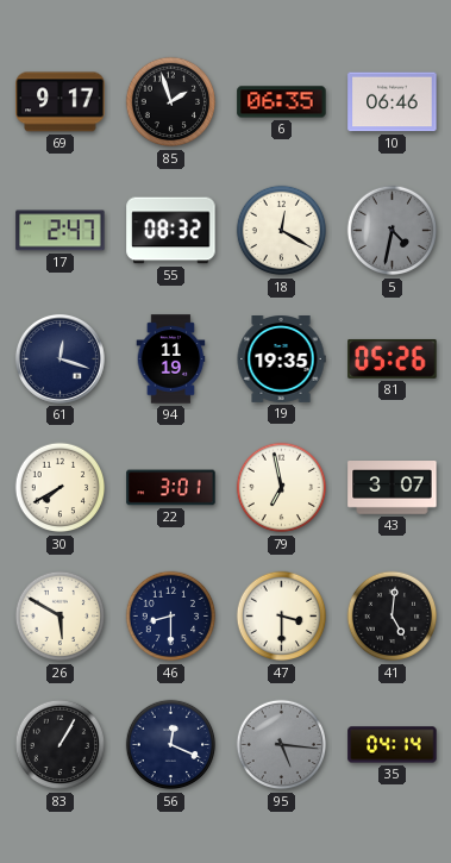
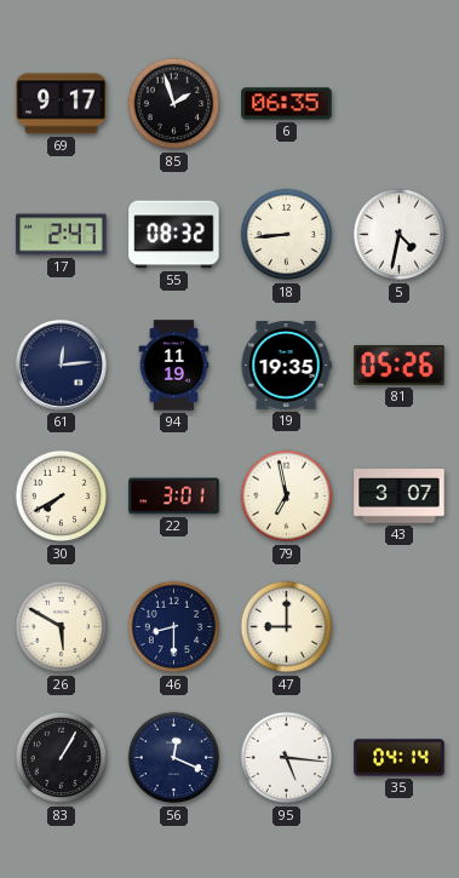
10: 06:46 -> none
18: 12:20 -> 8:44
5 dial: grey -> white
61: 12:18 -> 12:14
47: 3:30 -> 9:00
41: 5:01 -> none
95 dial: grey -> white
